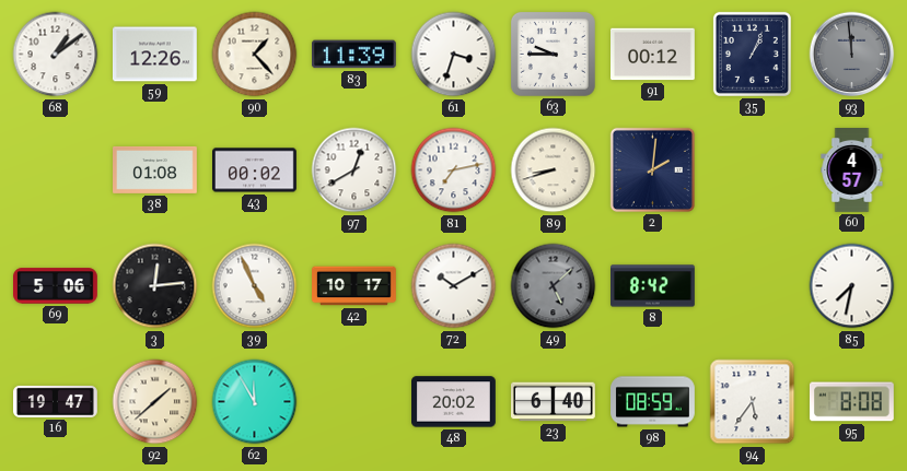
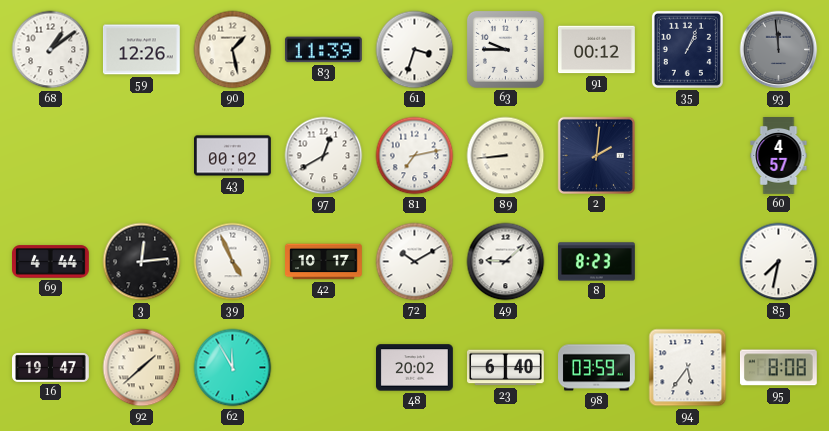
90: 1:23 -> 1:28
38: 01:08 -> none
89: 8:42 -> 8:44
69: 5:06 -> 4:44
49: 5:08 -> 9:08
49 dial: grey -> white
8: 8:42 -> 8:23
98: 08:59 -> 03:59
